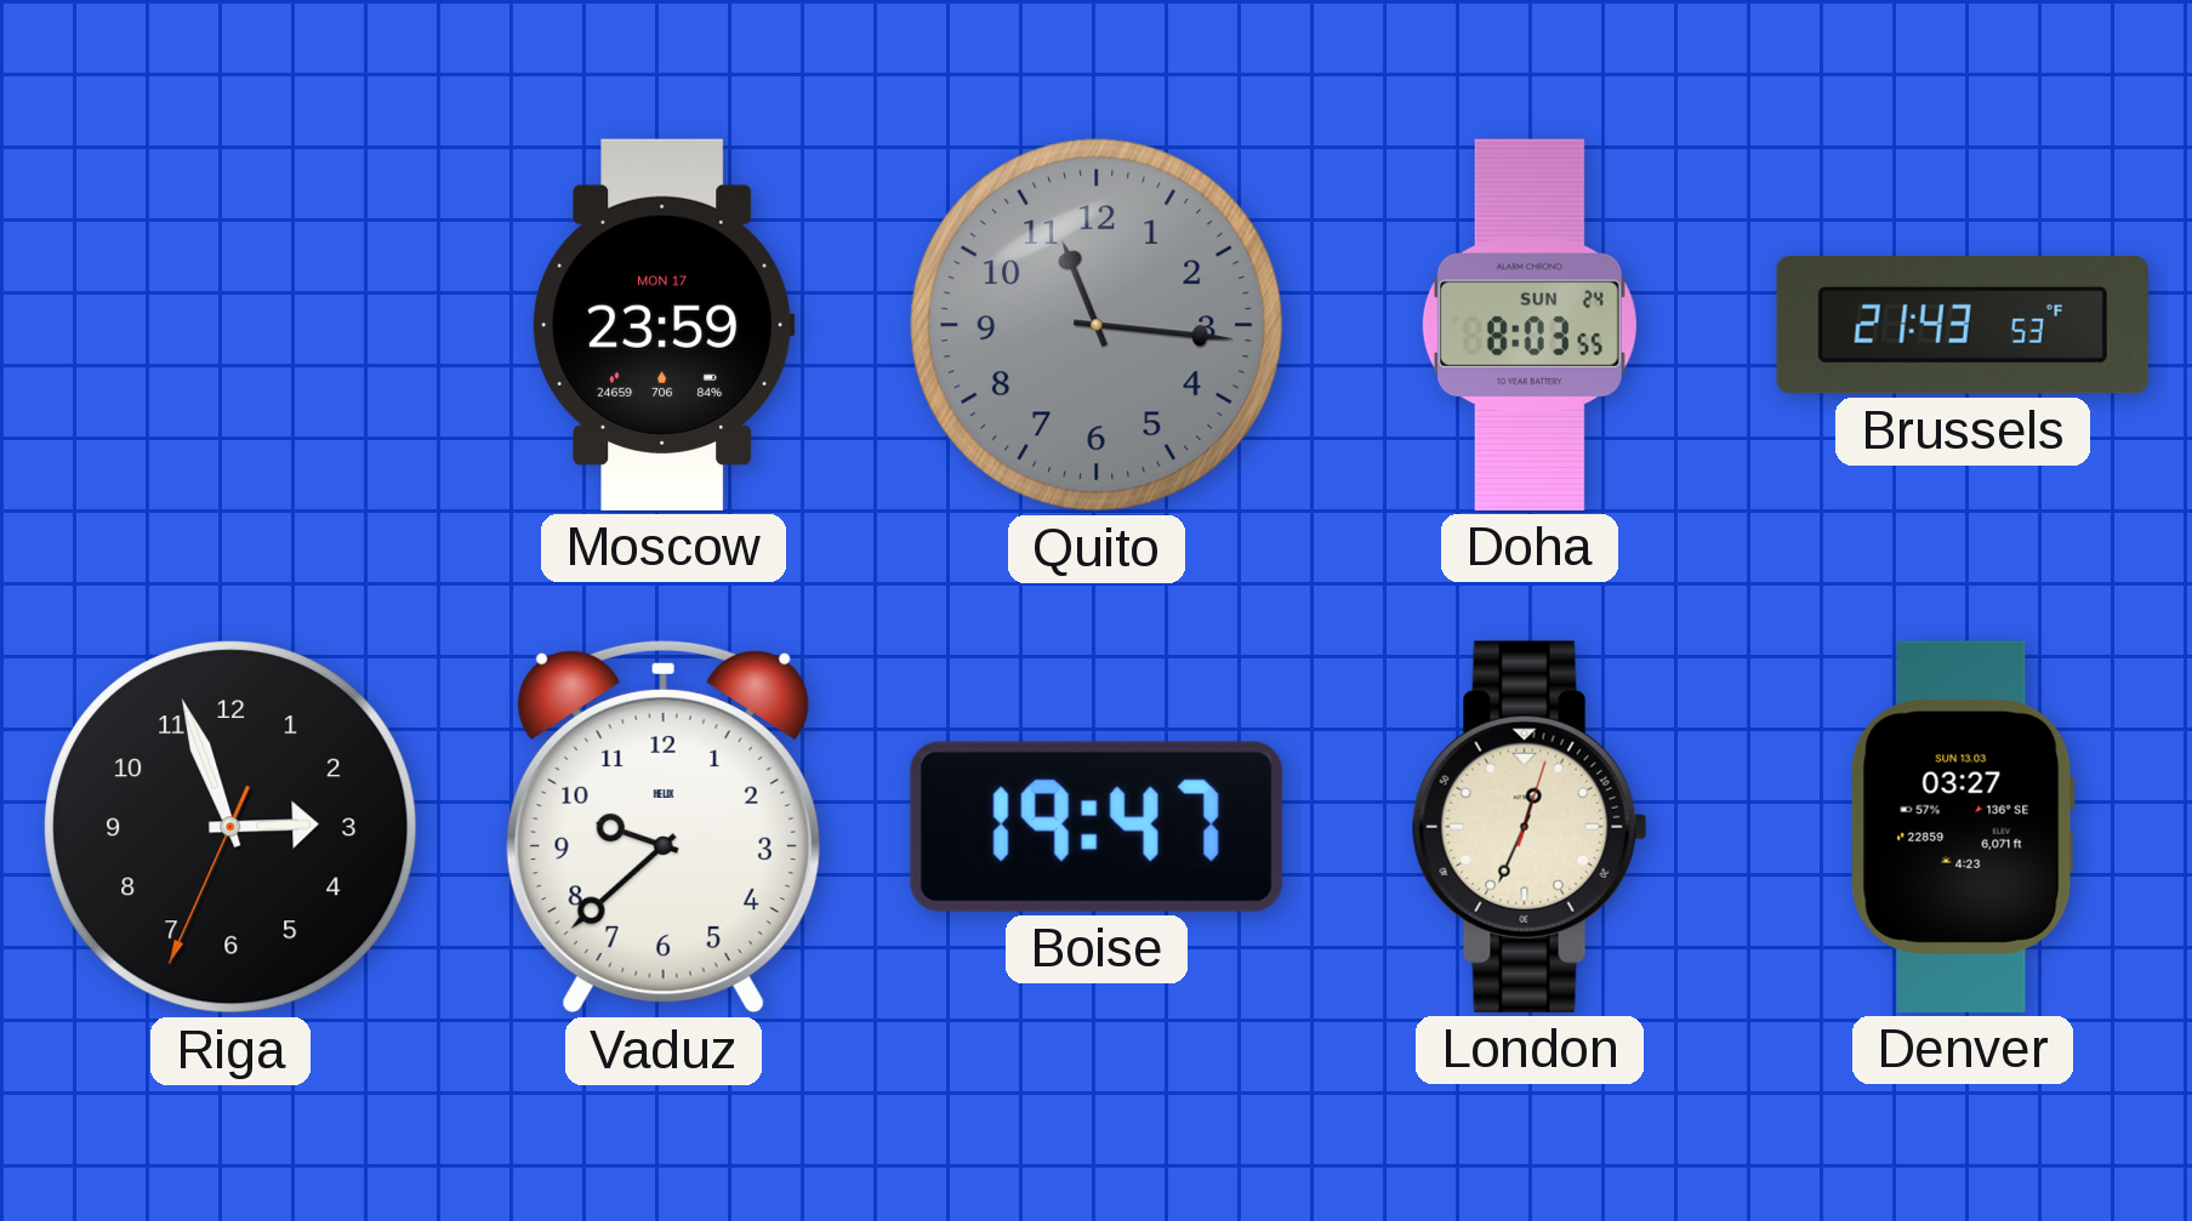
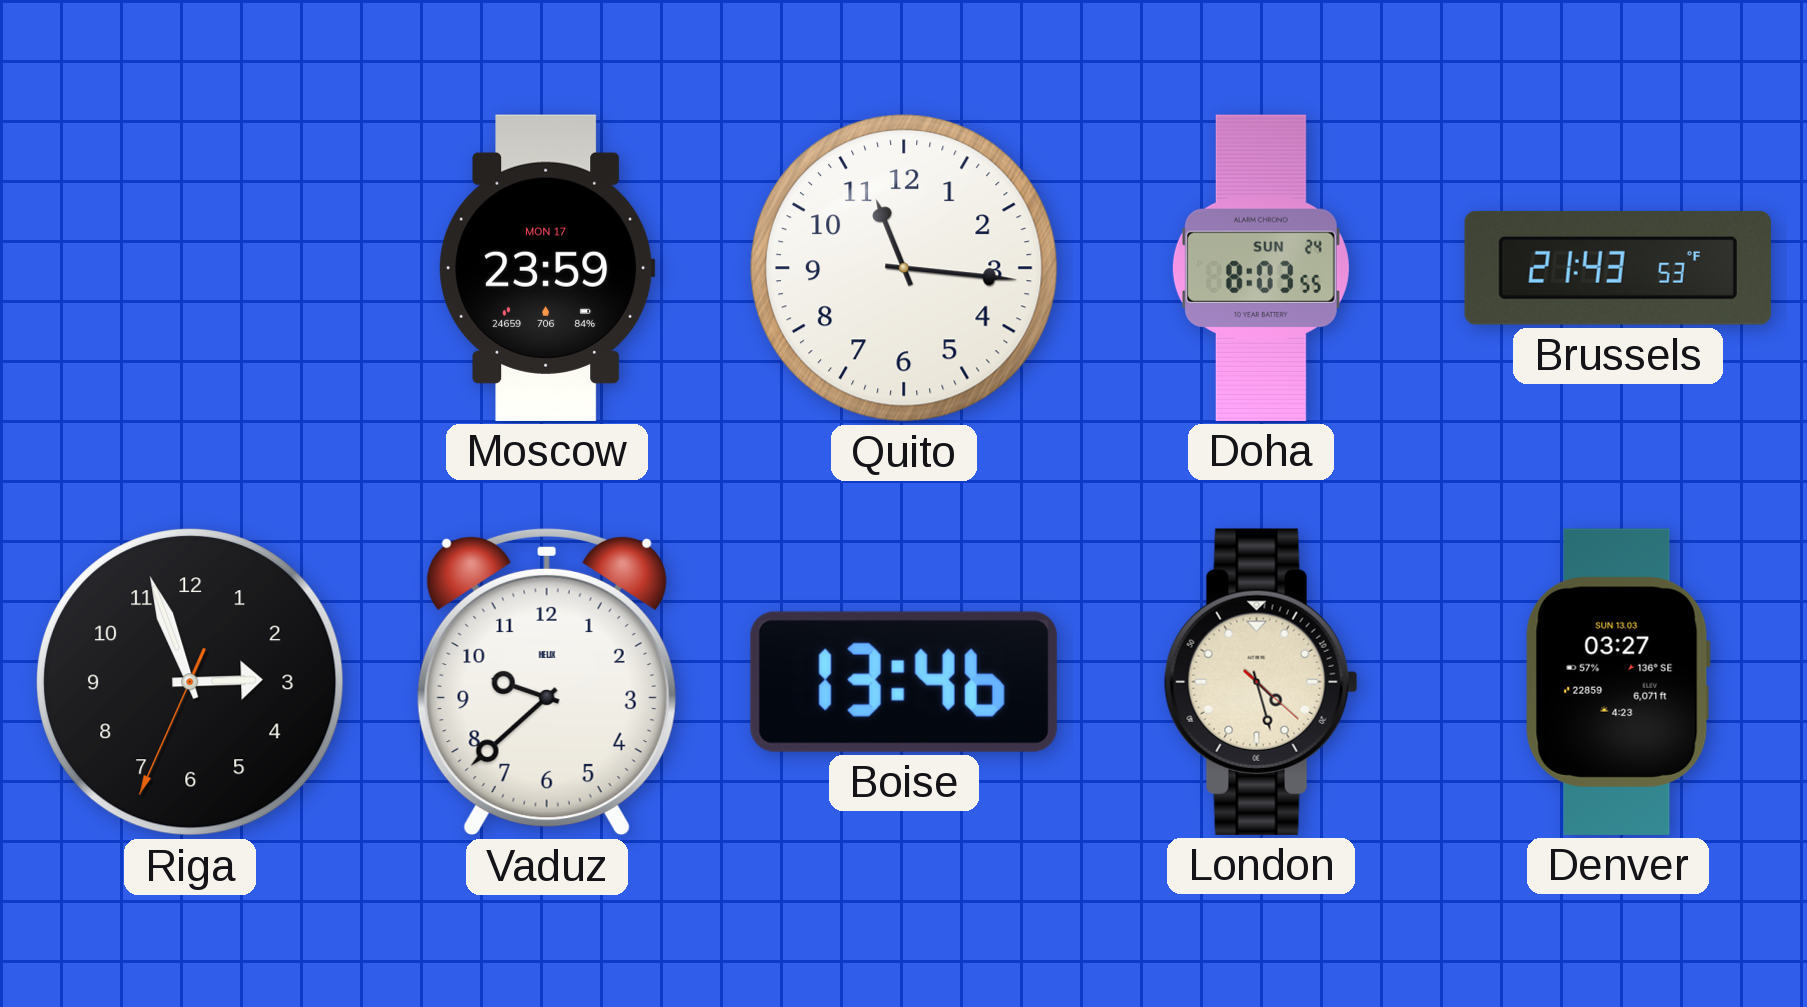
Quito dial: grey -> white
Boise: 19:47 -> 13:46
London: 12:34 -> 4:27
